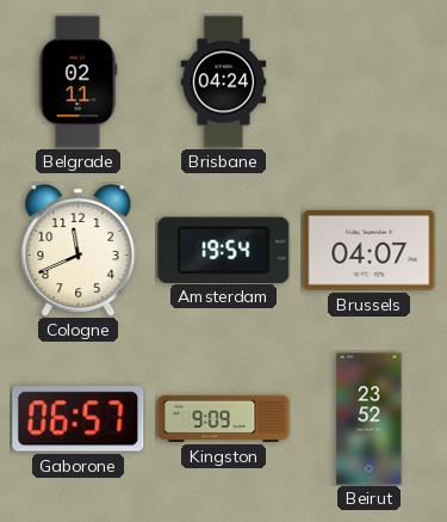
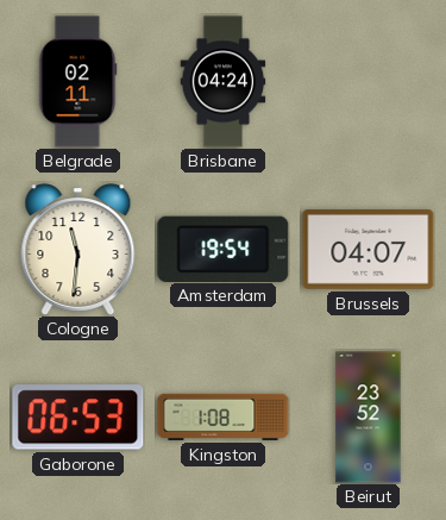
Cologne: 11:41 -> 11:31
Gaborone: 06:57 -> 06:53
Kingston: 9:09 -> 1:08
